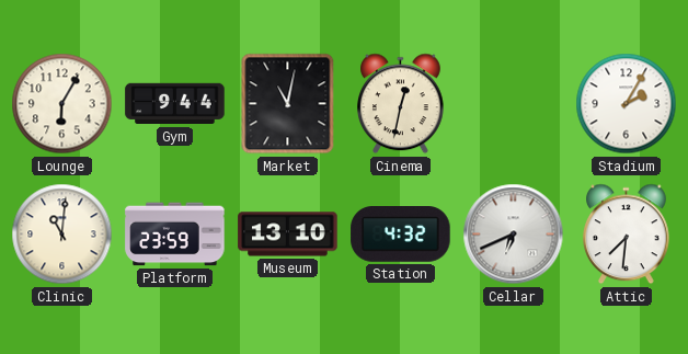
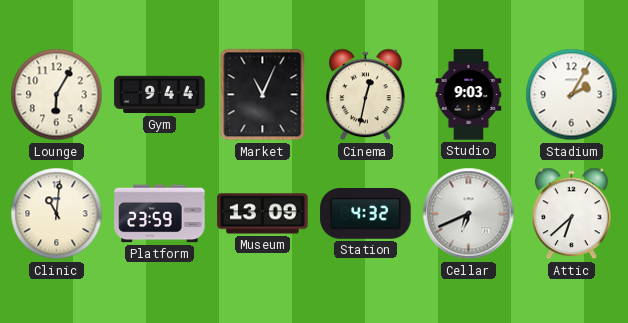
Market: 11:02 -> 11:04
Studio: none -> 9:03
Museum: 13:10 -> 13:09
Attic: 7:31 -> 6:38
